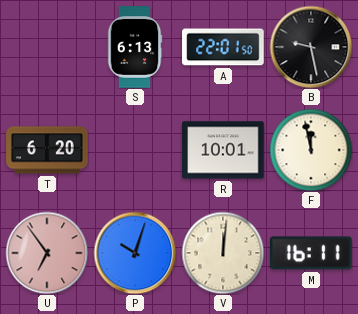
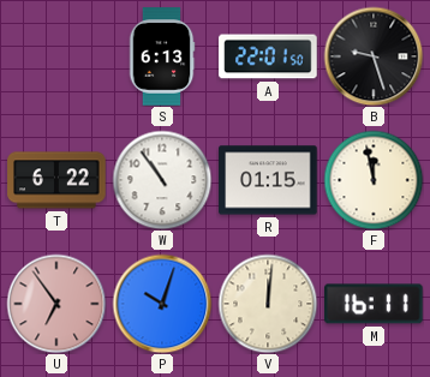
B: 9:28 -> 9:27
T: 6:20 -> 6:22
W: none -> 10:54
R: 10:01 -> 01:15
